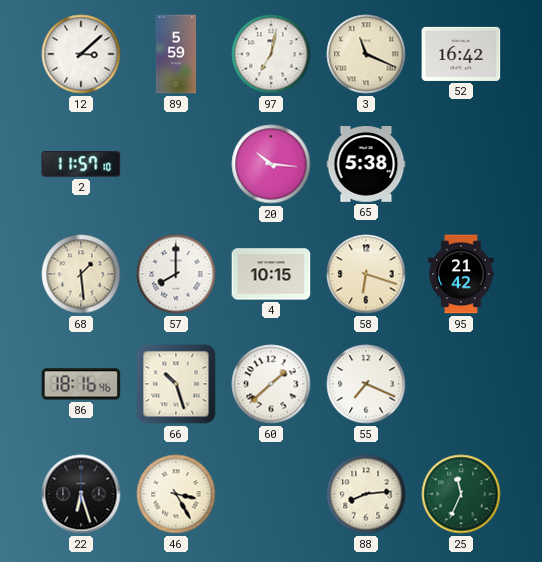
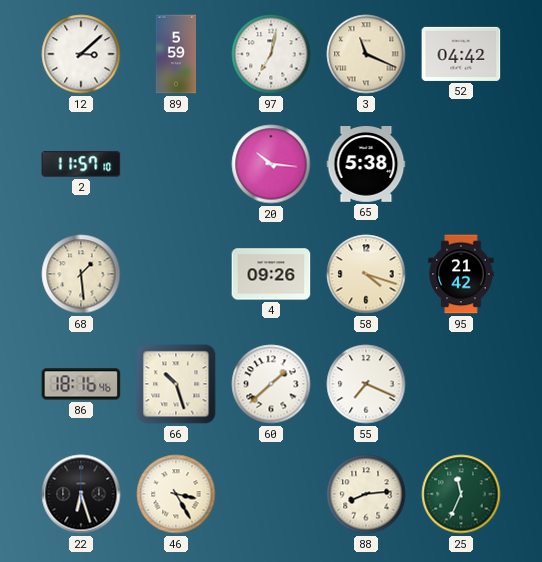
52: 16:42 -> 04:42
57: 8:00 -> none
4: 10:15 -> 09:26
58: 6:18 -> 4:18
